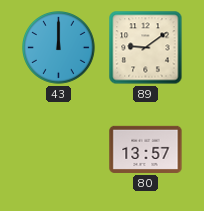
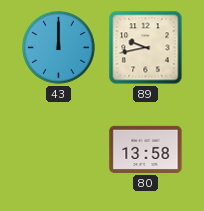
89: 9:09 -> 9:43
80: 13:57 -> 13:58
